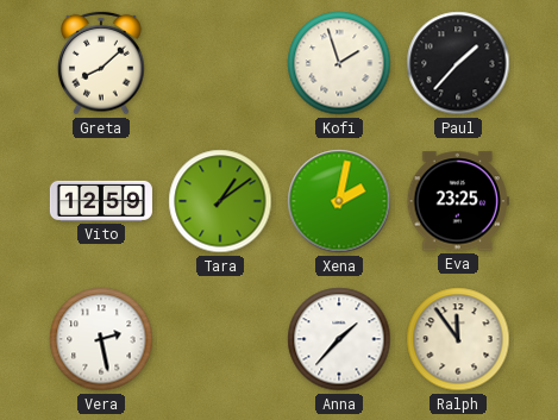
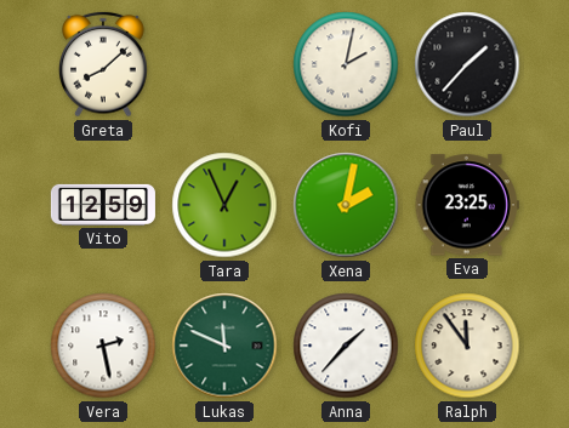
Kofi: 1:57 -> 2:02
Tara: 1:09 -> 12:56
Lukas: none -> 11:49
